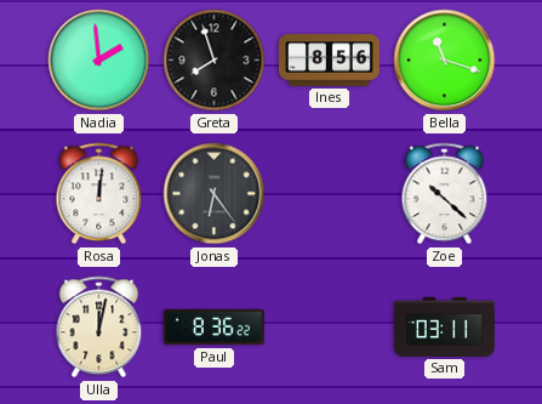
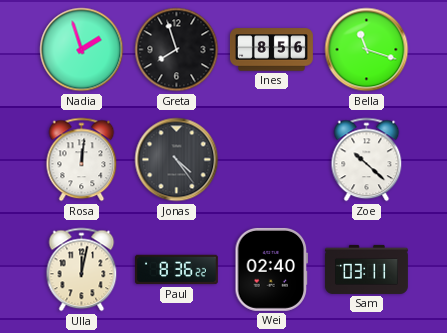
Nadia: 1:59 -> 1:57
Jonas: 6:24 -> 4:24
Wei: none -> 02:40
